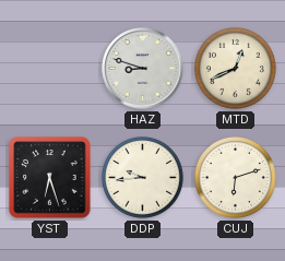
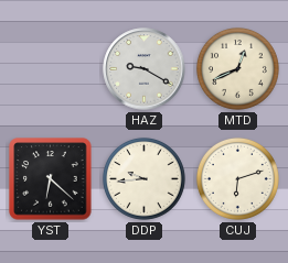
HAZ: 8:48 -> 9:20
YST: 6:27 -> 6:22
